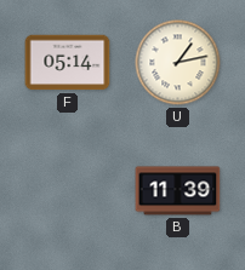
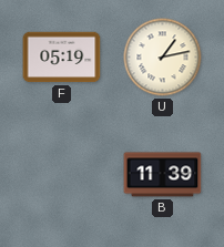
F: 05:14 -> 05:19
